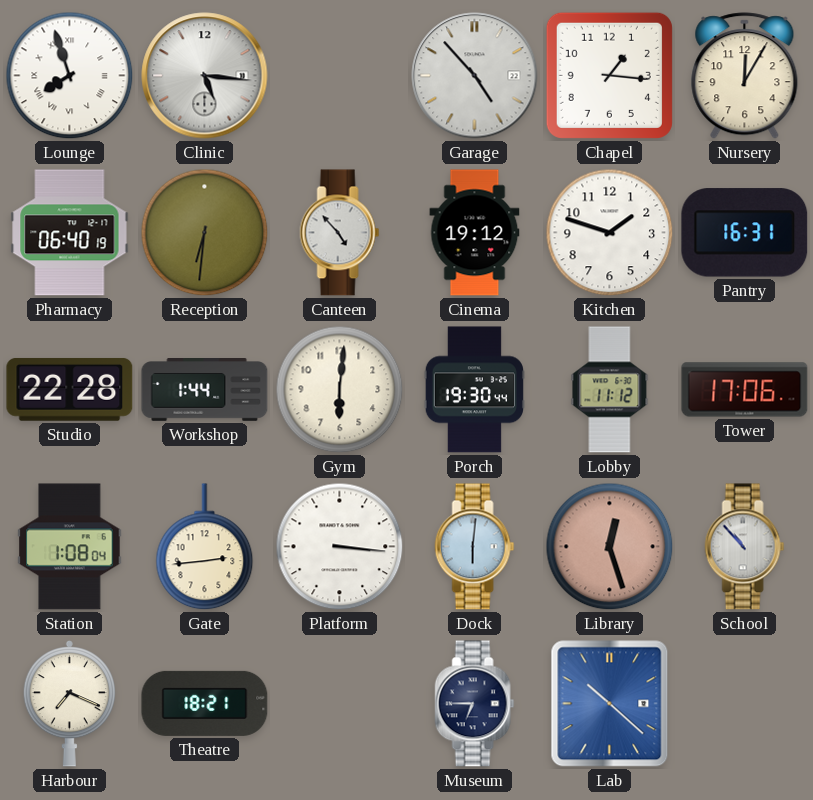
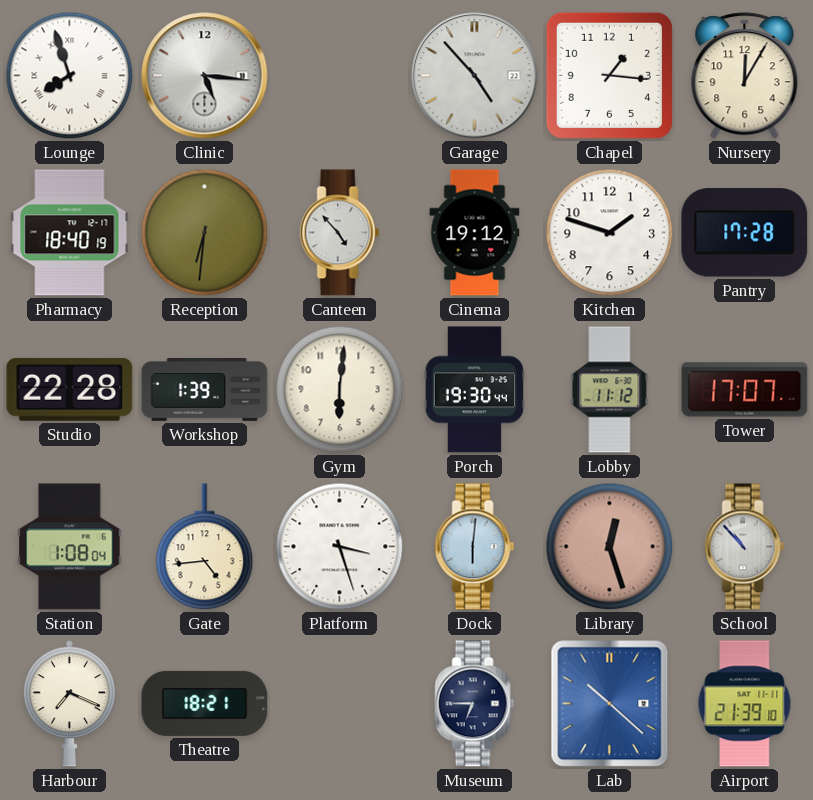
Pharmacy: 06:40 -> 18:40
Pantry: 16:31 -> 17:28
Workshop: 1:44 -> 1:39
Tower: 17:06 -> 17:07
Gate: 2:44 -> 4:44
Platform: 3:16 -> 3:27
Airport: none -> 21:39
